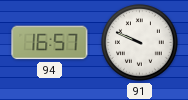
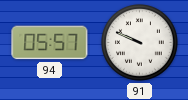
94: 16:57 -> 05:57
